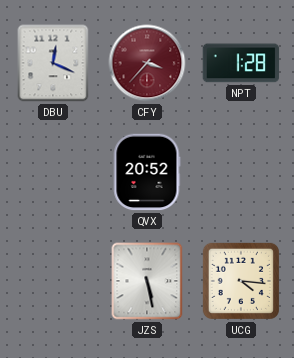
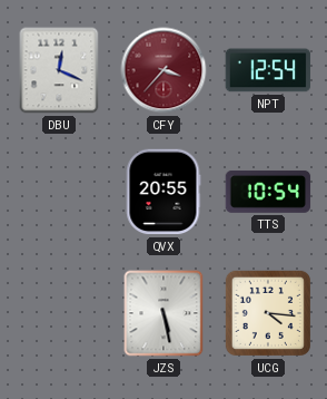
NPT: 1:28 -> 12:54
QVX: 20:52 -> 20:55
TTS: none -> 10:54
